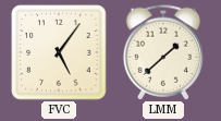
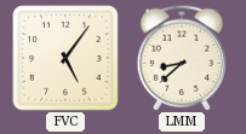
LMM: 1:38 -> 8:38
